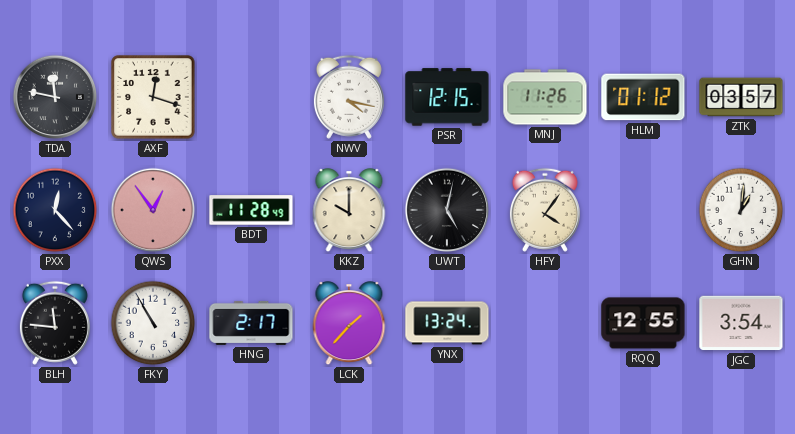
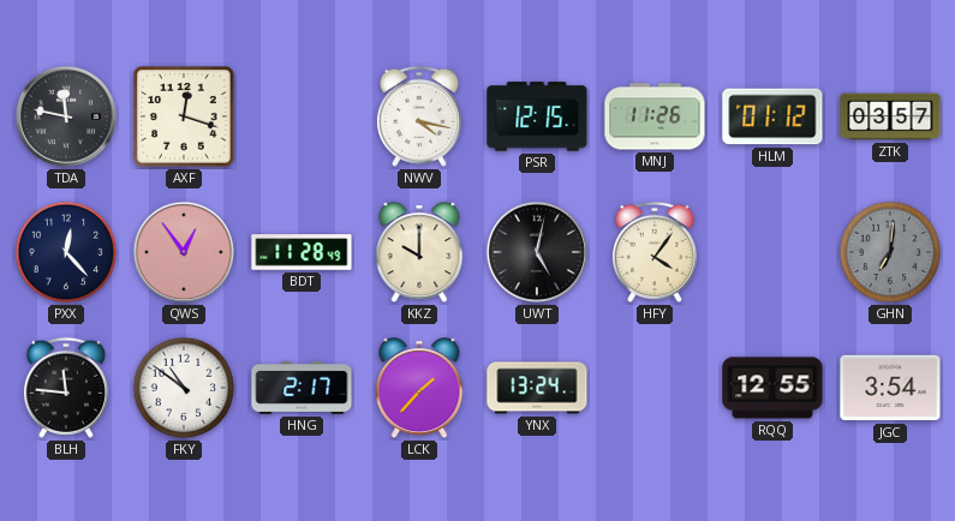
GHN: 1:01 -> 7:01
GHN dial: white -> grey
FKY: 10:55 -> 10:51
